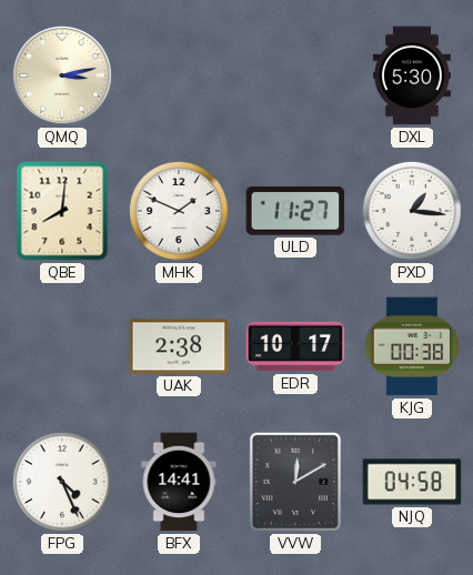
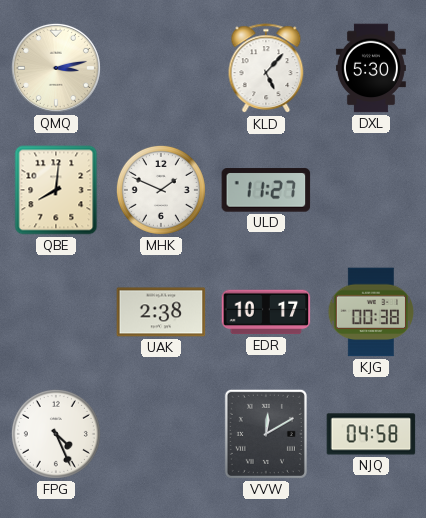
KLD: none -> 5:07
PXD: 1:16 -> none
BFX: 14:41 -> none
